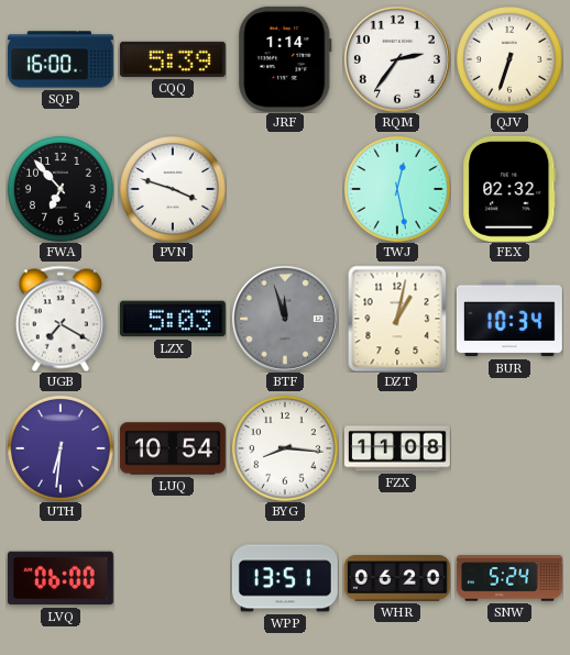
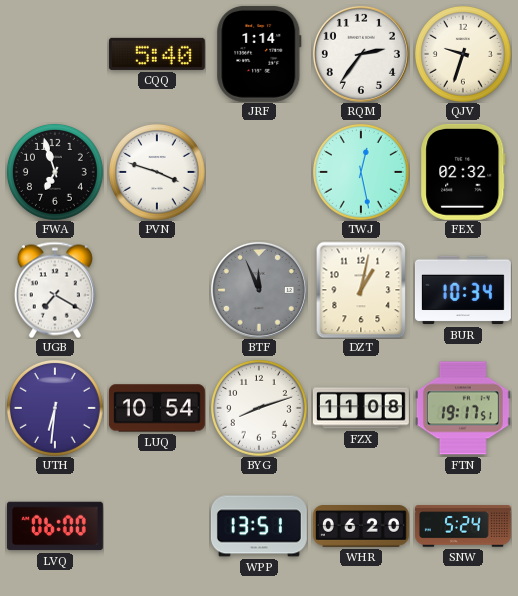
SQP: 16:00 -> none
CQQ: 5:39 -> 5:40
QJV: 6:33 -> 9:33
FWA: 6:53 -> 6:57
LZX: 5:03 -> none
BTF: 11:57 -> 11:56
BYG: 8:16 -> 8:12
FTN: none -> 19:17
